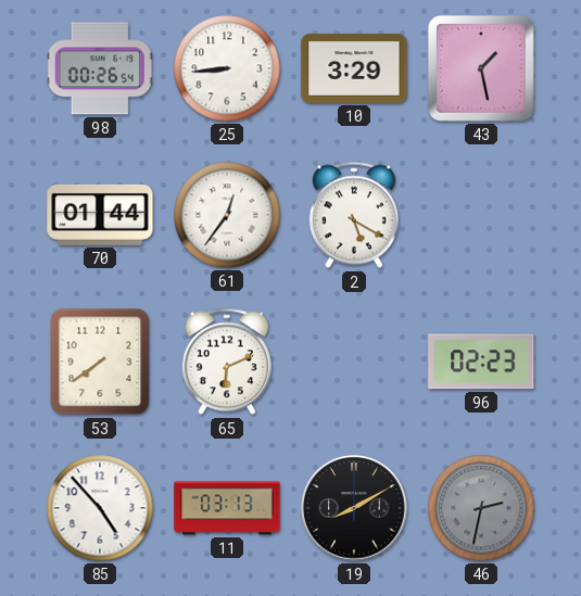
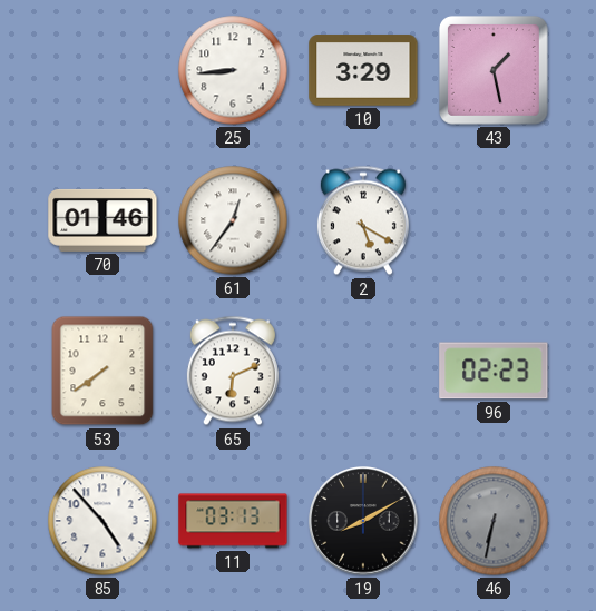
98: 00:26 -> none
70: 01:44 -> 01:46
46: 2:32 -> 6:32
